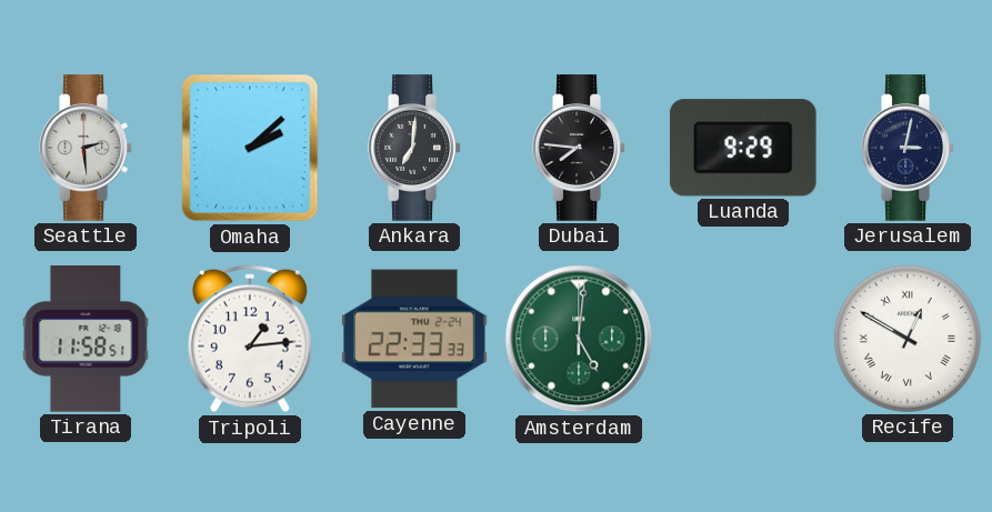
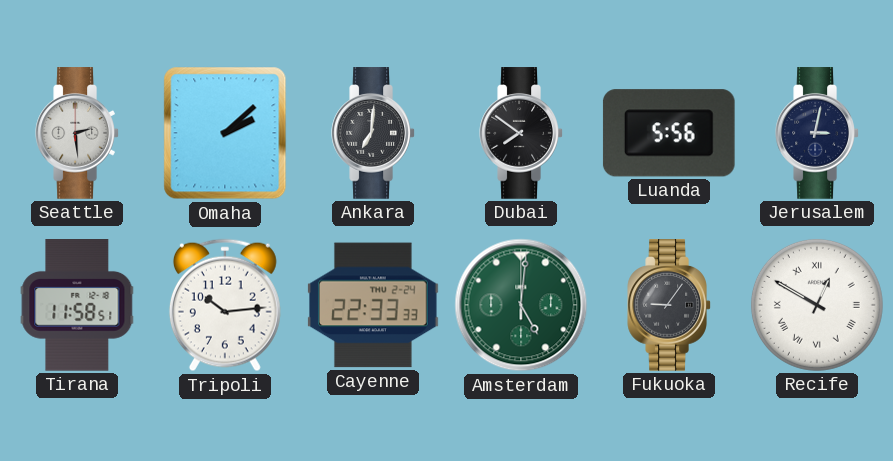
Dubai: 7:46 -> 7:51
Luanda: 9:29 -> 5:56
Tripoli: 1:14 -> 10:14
Fukuoka: none -> 9:06
